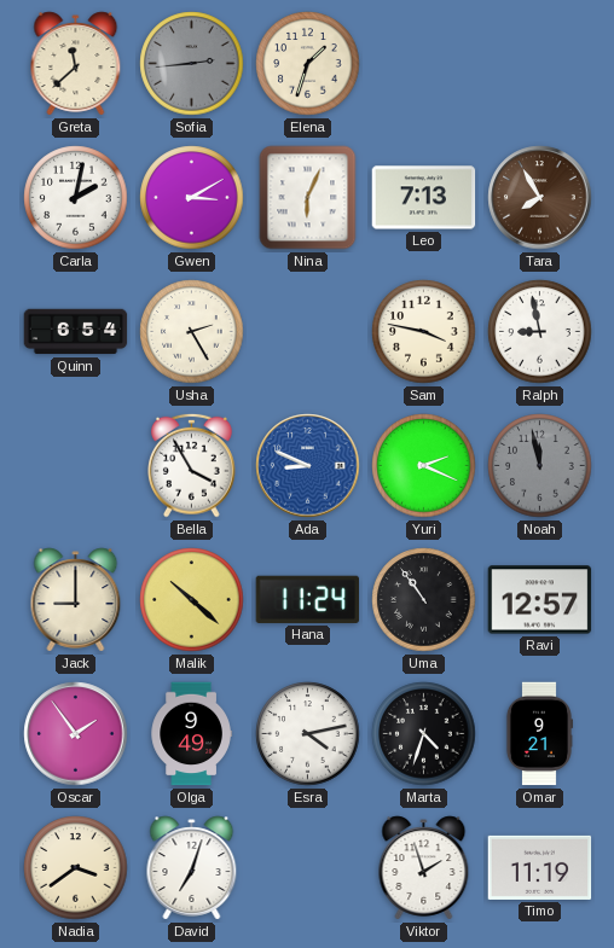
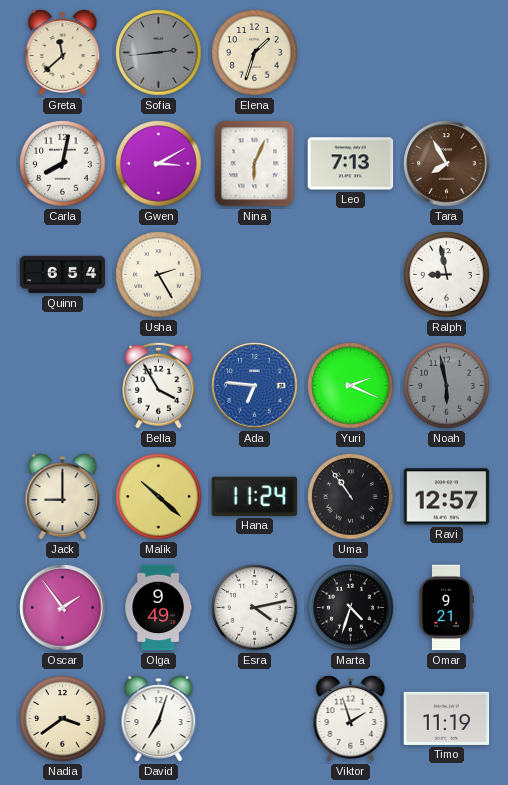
Carla: 2:02 -> 8:02
Sam: 3:47 -> none
Ada: 8:49 -> 6:46
Noah: 11:58 -> 5:58
